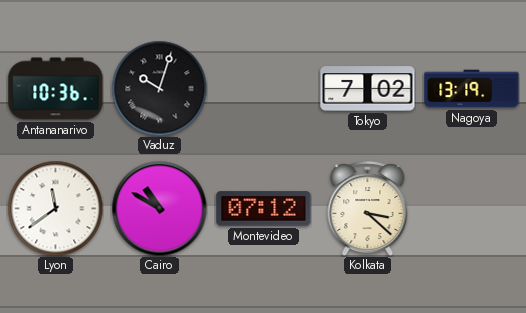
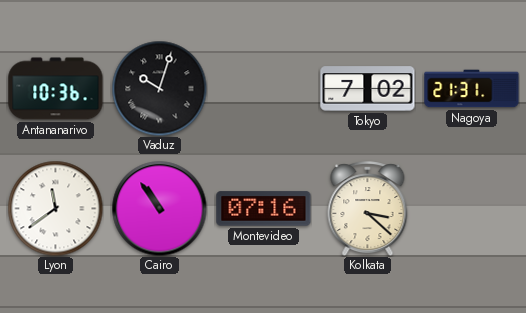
Nagoya: 13:19 -> 21:31
Cairo: 10:50 -> 10:54
Montevideo: 07:12 -> 07:16
